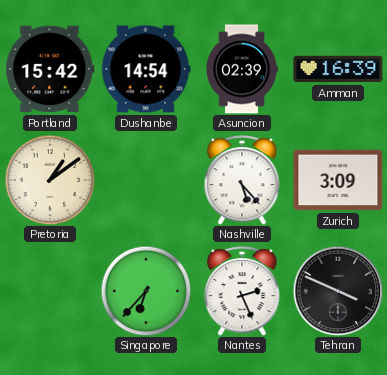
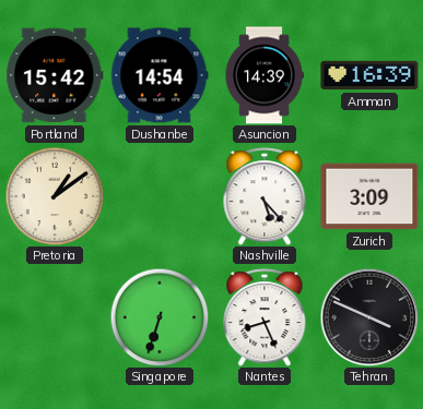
Asuncion: 02:39 -> 14:39
Singapore: 6:37 -> 6:33
Nantes: 2:26 -> 8:26
